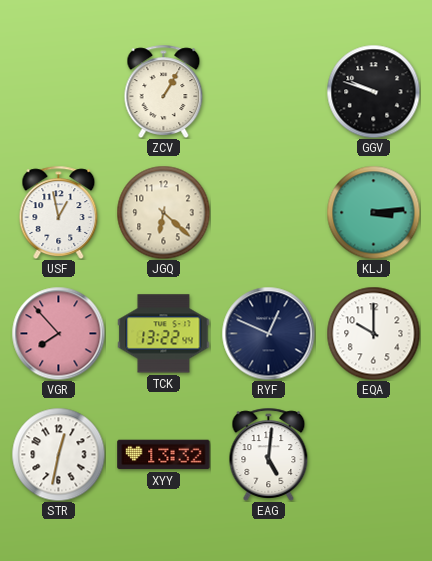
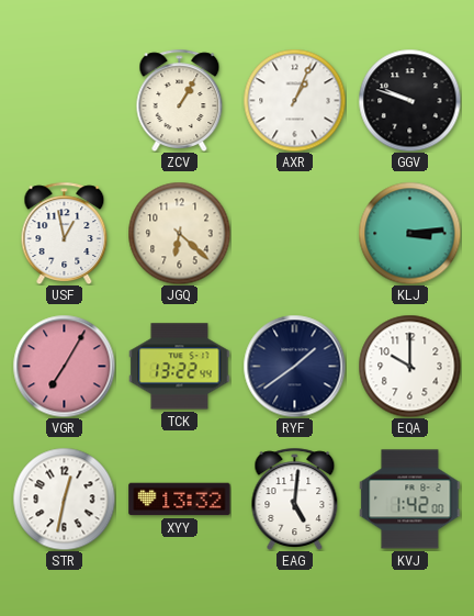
AXR: none -> 1:04
VGR: 7:53 -> 7:05
RYF: 12:49 -> 1:39
KVJ: none -> 1:42
